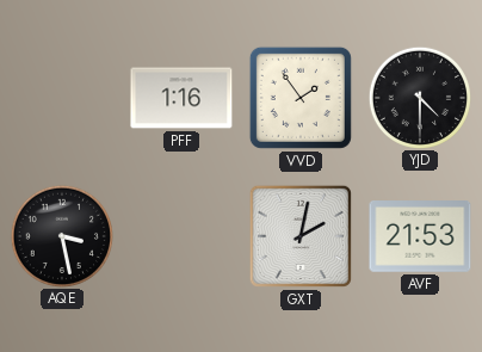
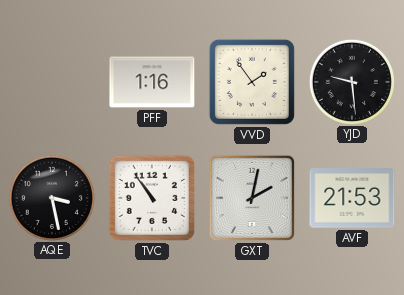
YJD: 4:30 -> 9:29
TVC: none -> 10:54
